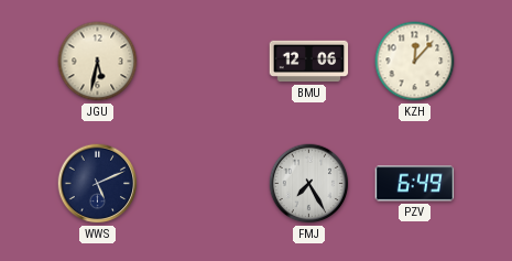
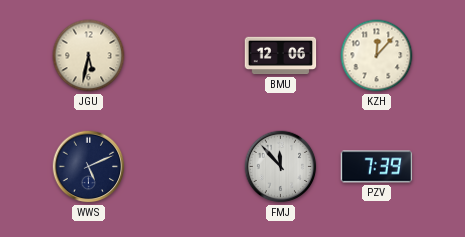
FMJ: 7:25 -> 11:53
PZV: 6:49 -> 7:39
